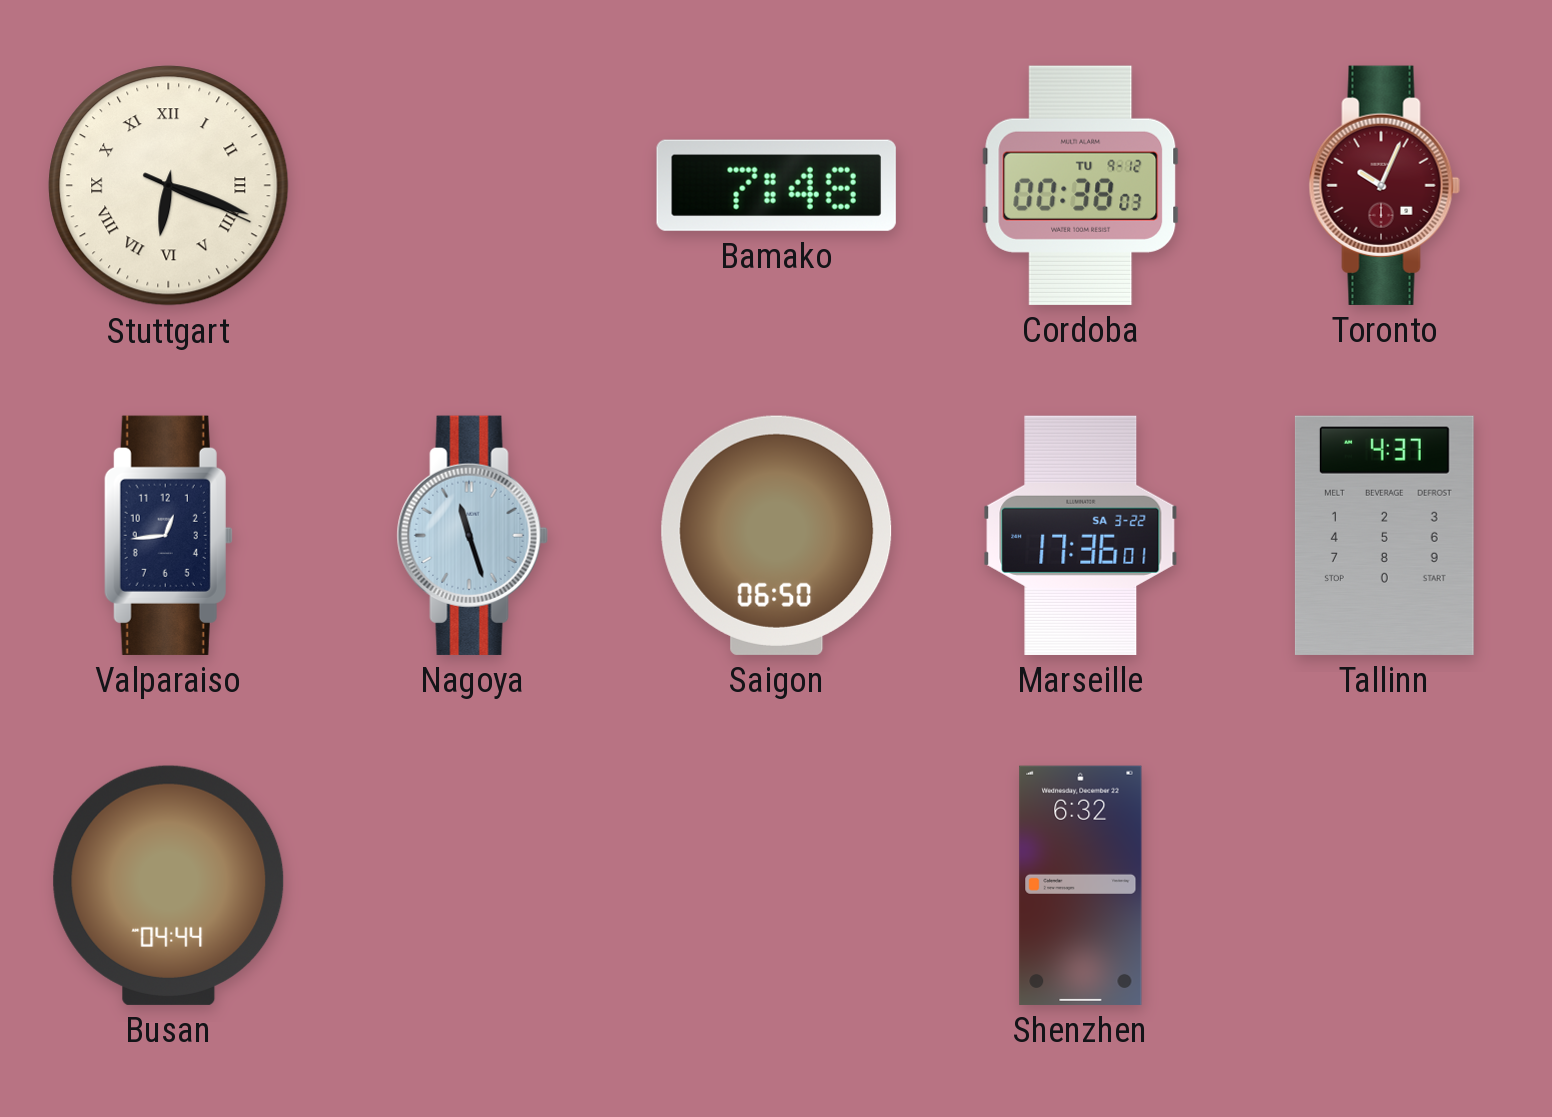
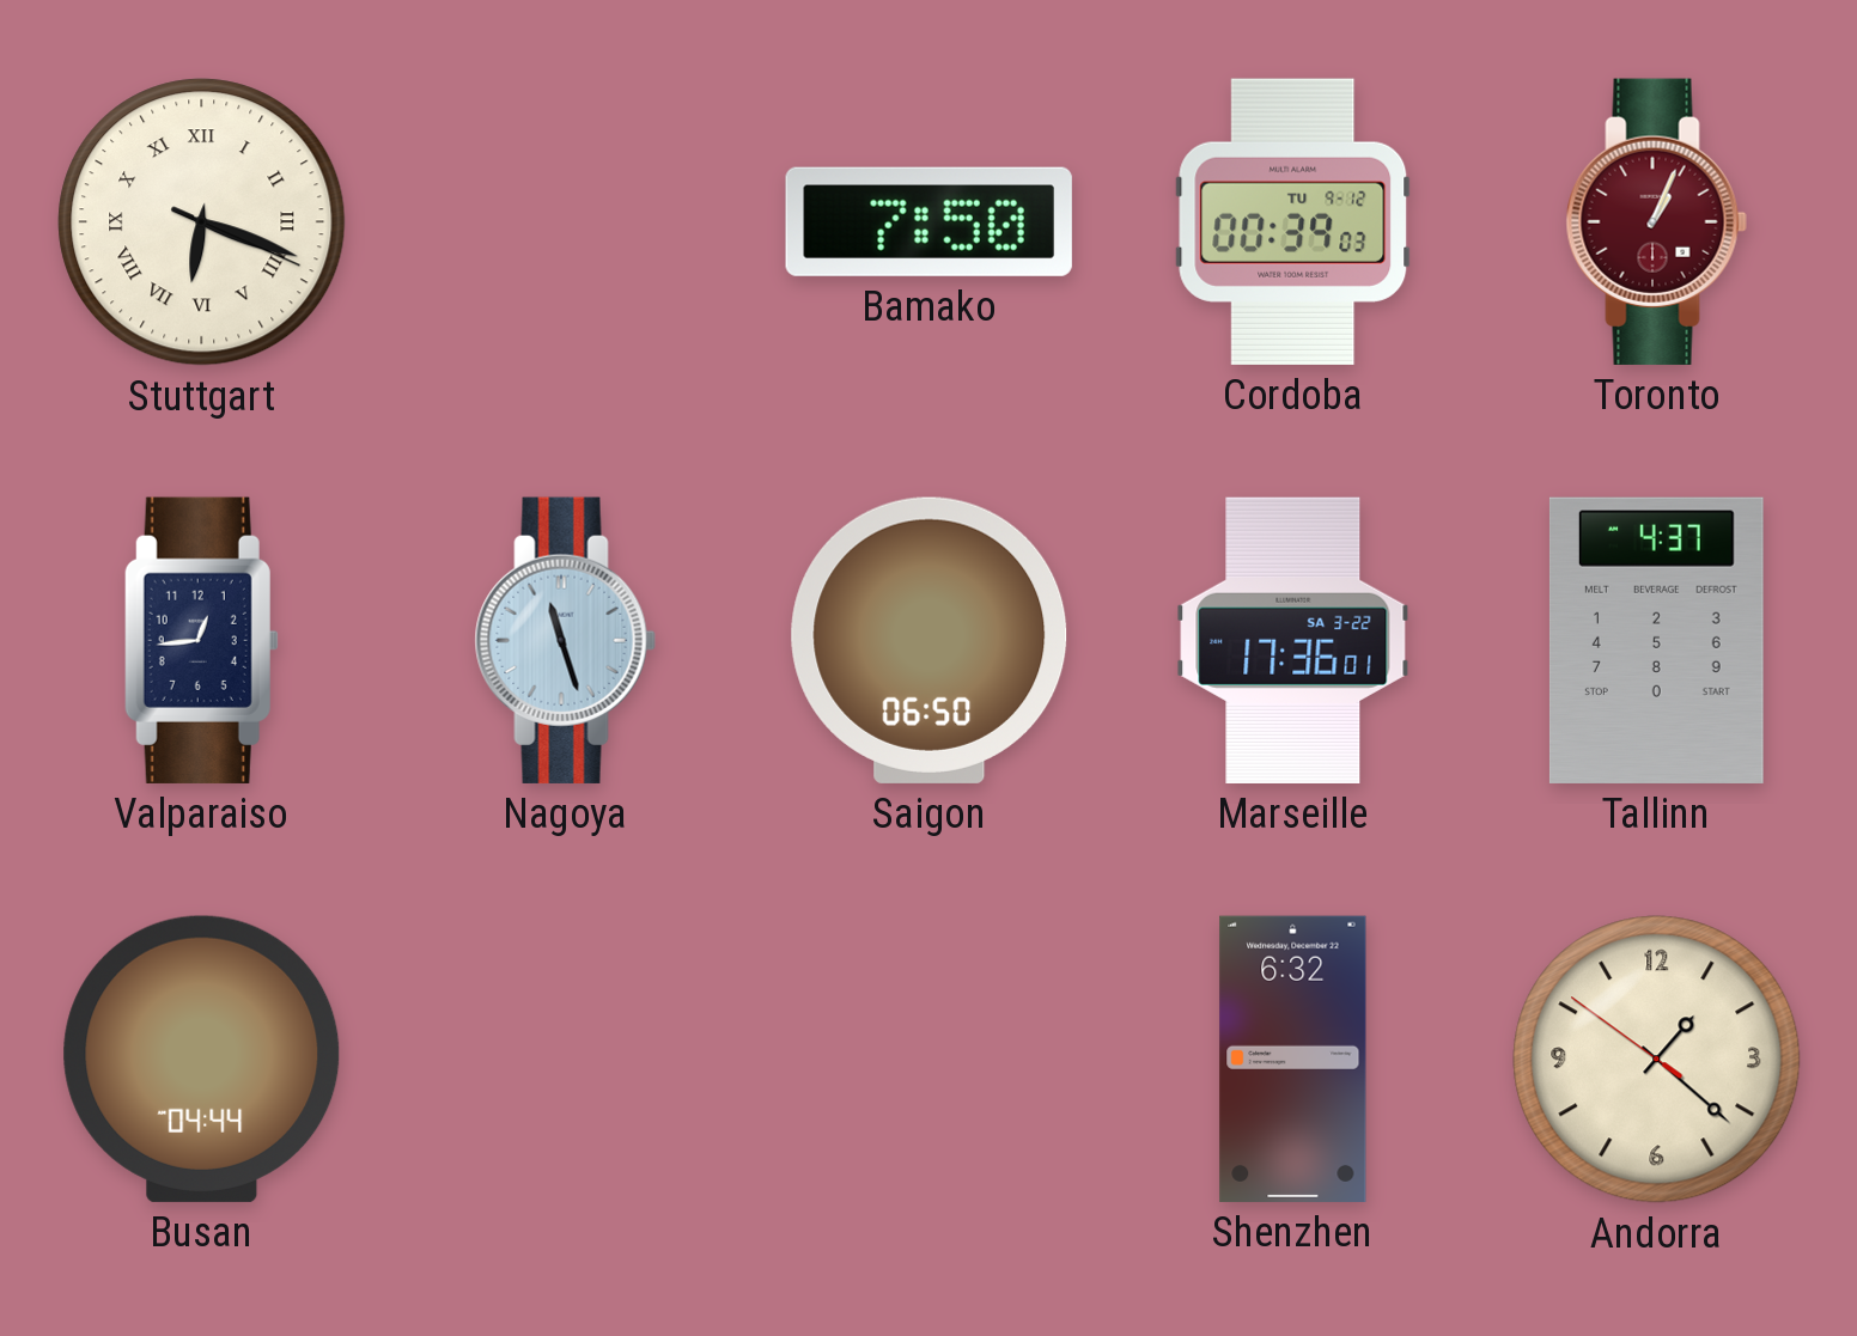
Bamako: 7:48 -> 7:50
Cordoba: 00:38 -> 00:39
Toronto: 10:04 -> 1:04
Andorra: none -> 1:21
